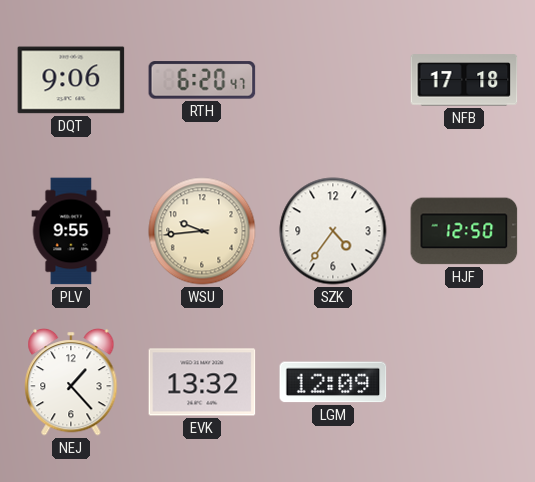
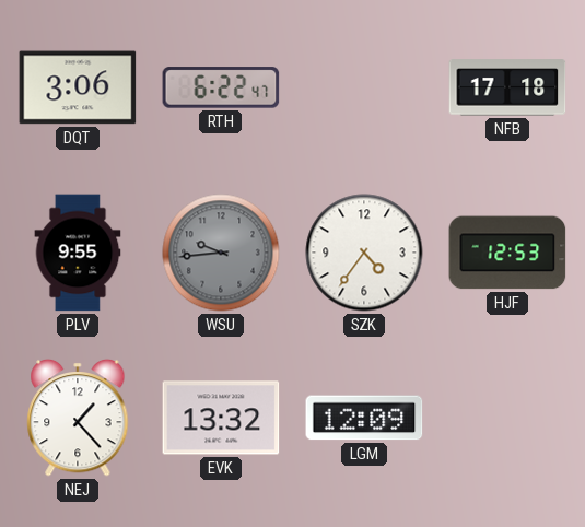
DQT: 9:06 -> 3:06
RTH: 6:20 -> 6:22
WSU dial: cream -> grey
HJF: 12:50 -> 12:53
